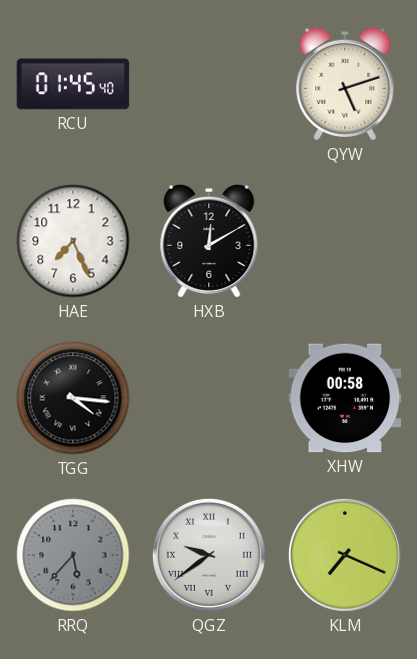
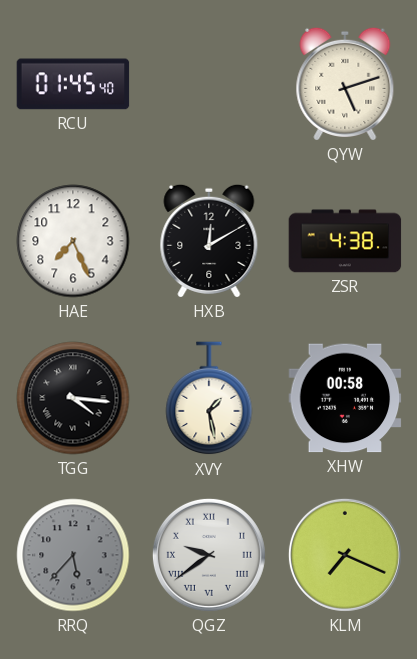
ZSR: none -> 4:38
XVY: none -> 1:28
